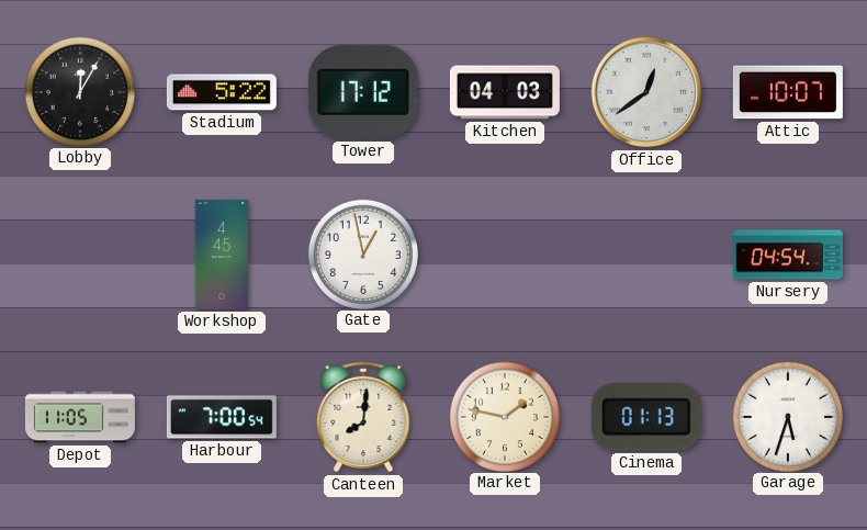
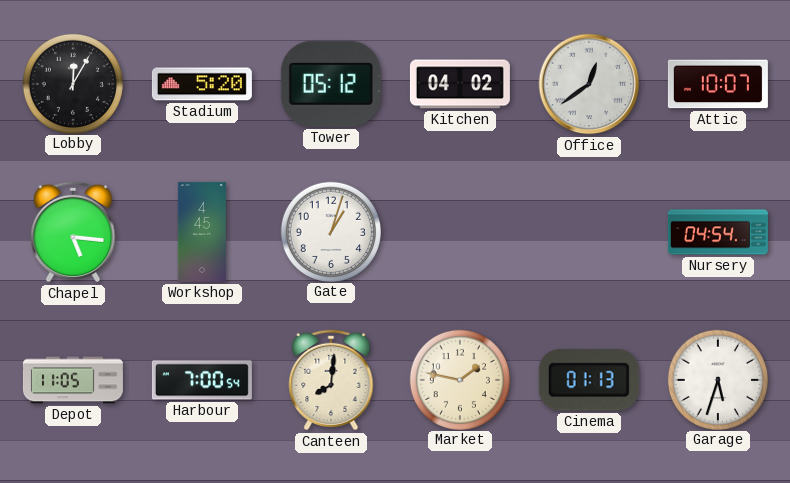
Stadium: 5:22 -> 5:20
Tower: 17:12 -> 05:12
Kitchen: 04:03 -> 04:02
Chapel: none -> 5:16
Gate: 12:58 -> 1:03
